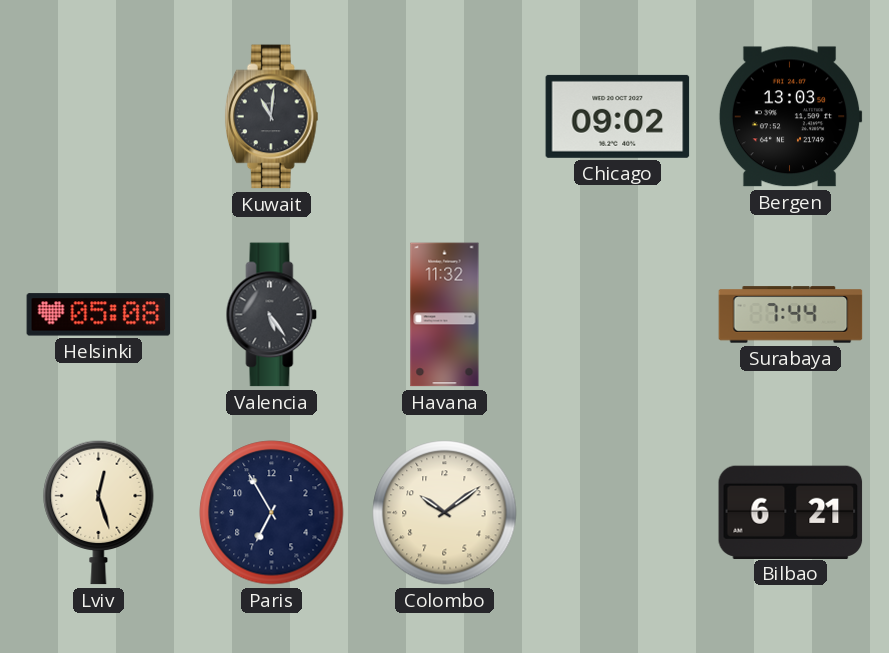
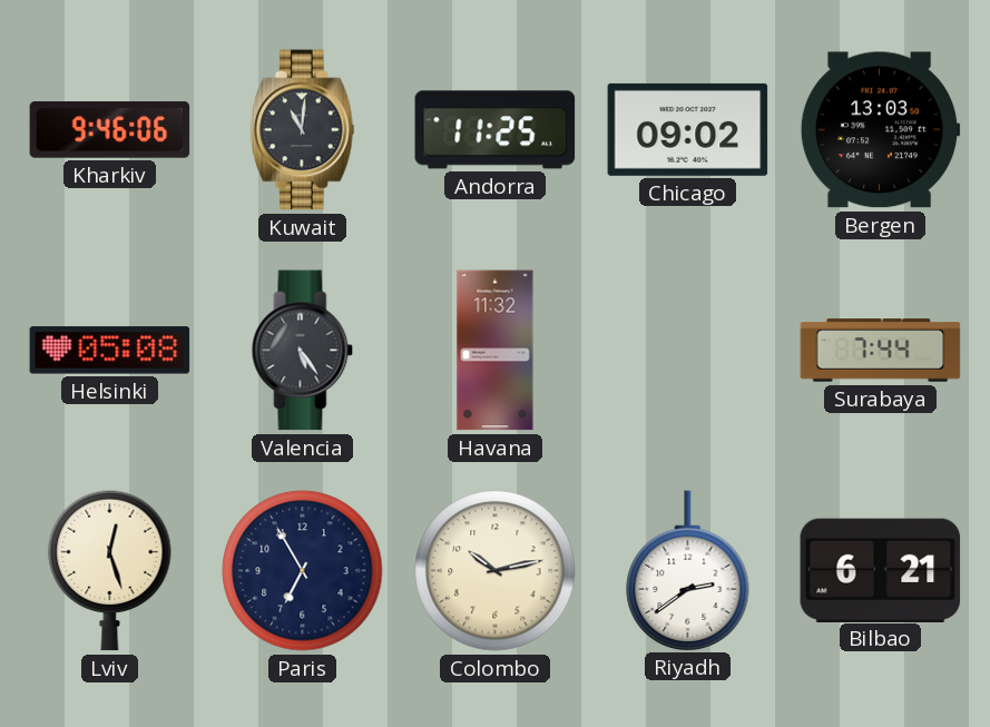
Kharkiv: none -> 9:46
Andorra: none -> 11:25
Colombo: 10:09 -> 10:13
Riyadh: none -> 2:39
